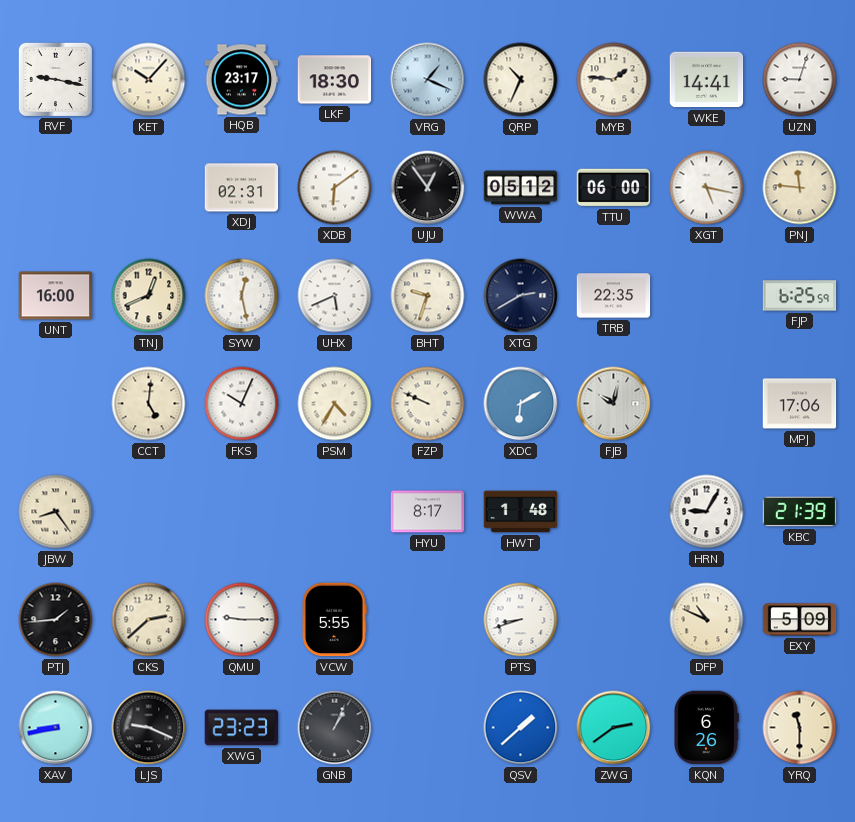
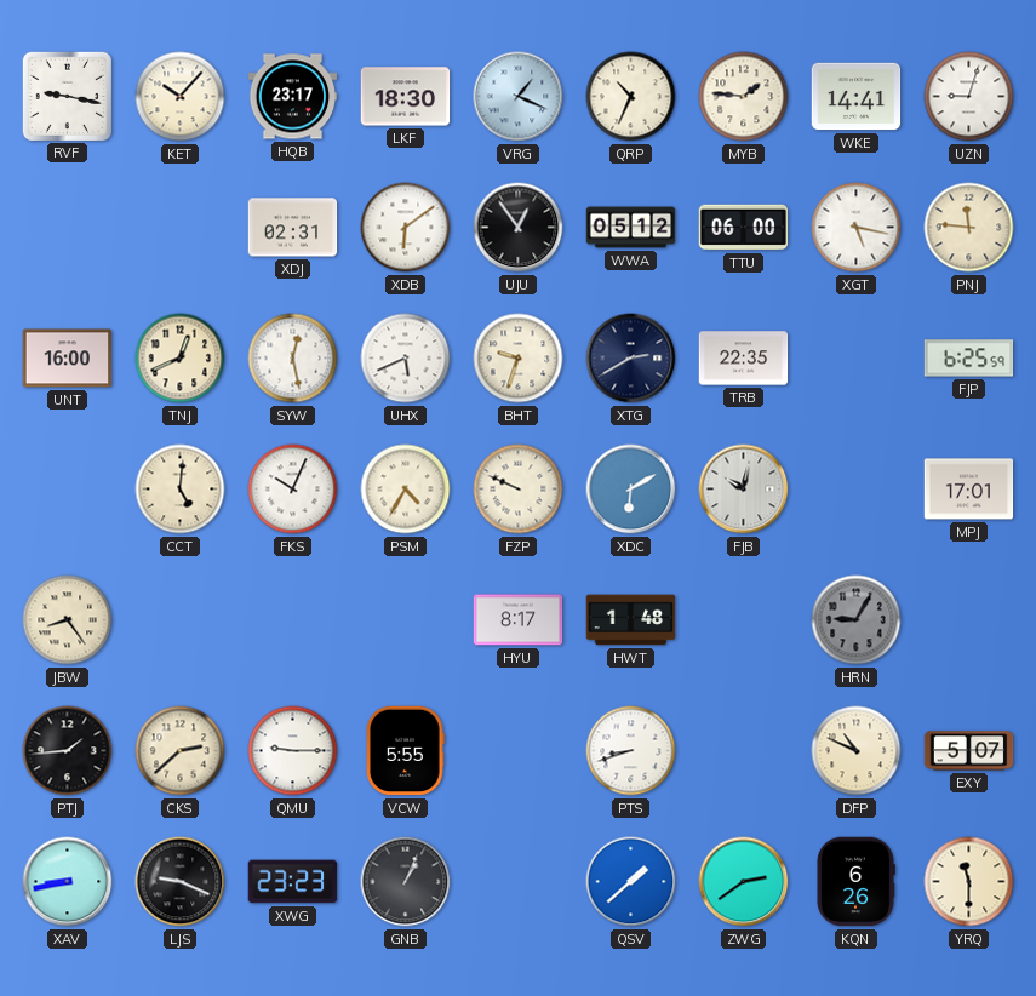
MPJ: 17:06 -> 17:01
HRN dial: white -> grey
KBC: 21:39 -> none
EXY: 5:09 -> 5:07
